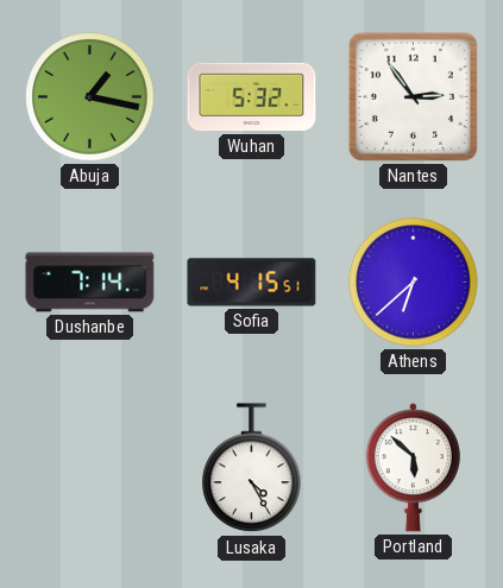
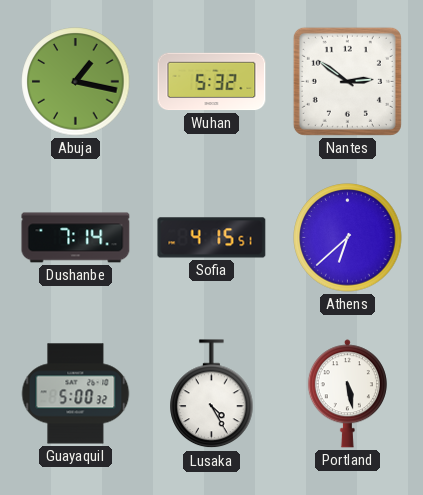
Nantes: 2:54 -> 2:51
Guayaquil: none -> 5:00
Portland: 5:52 -> 5:28
